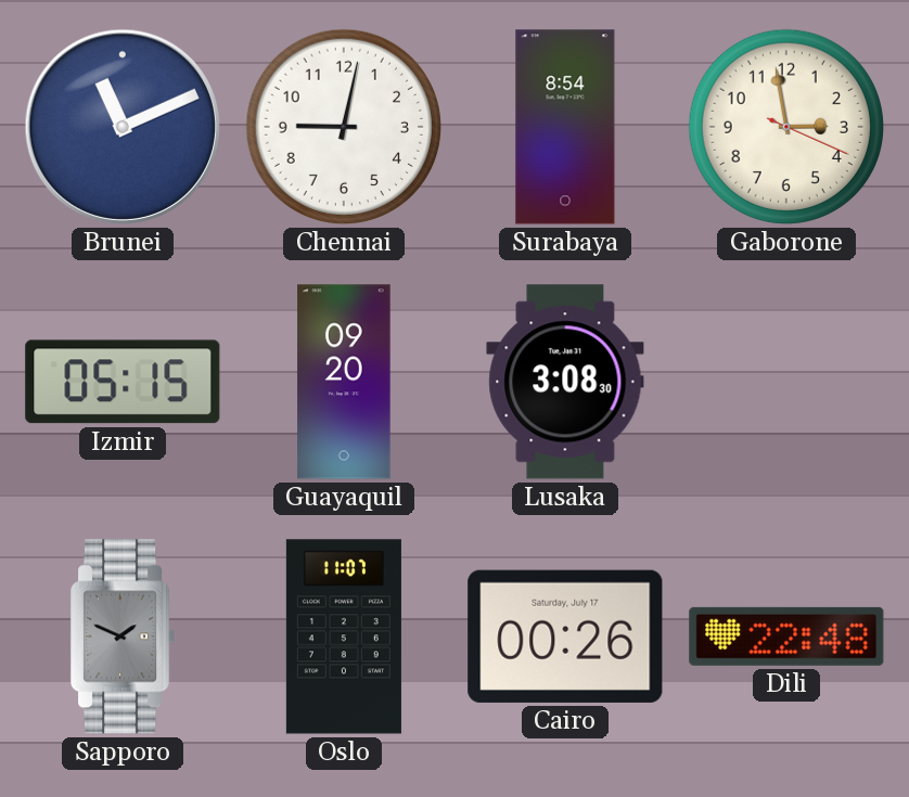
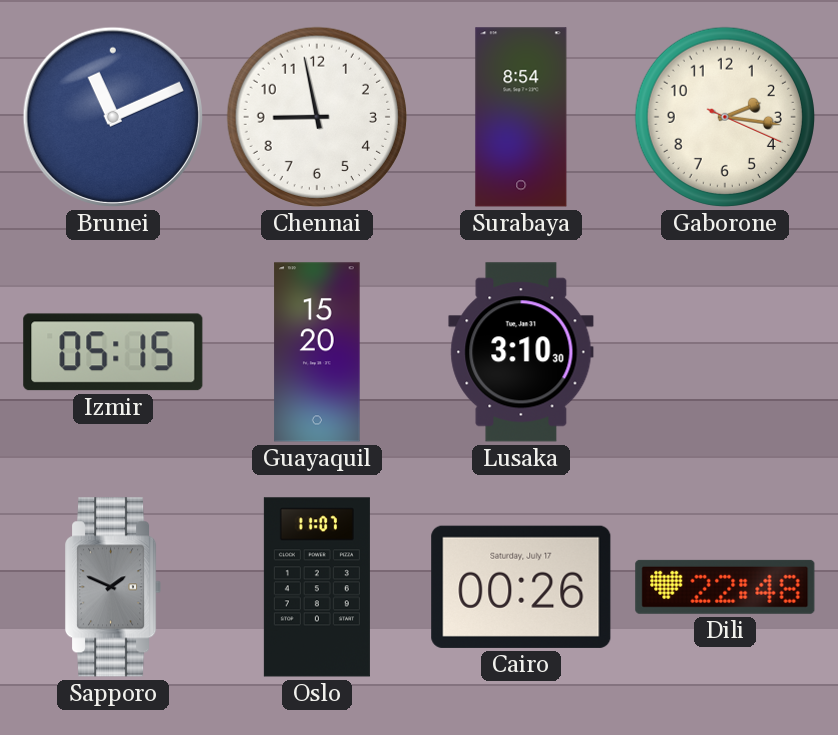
Chennai: 9:02 -> 8:58
Gaborone: 2:58 -> 2:16
Guayaquil: 09:20 -> 15:20
Lusaka: 3:08 -> 3:10
